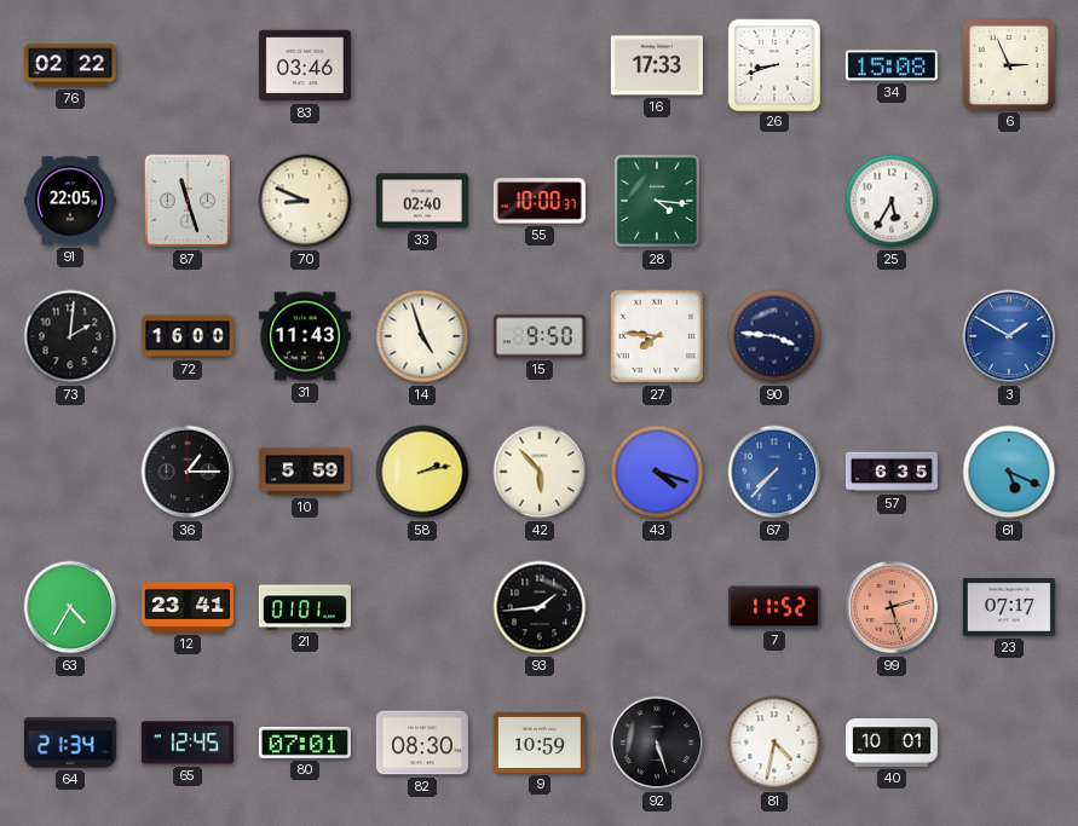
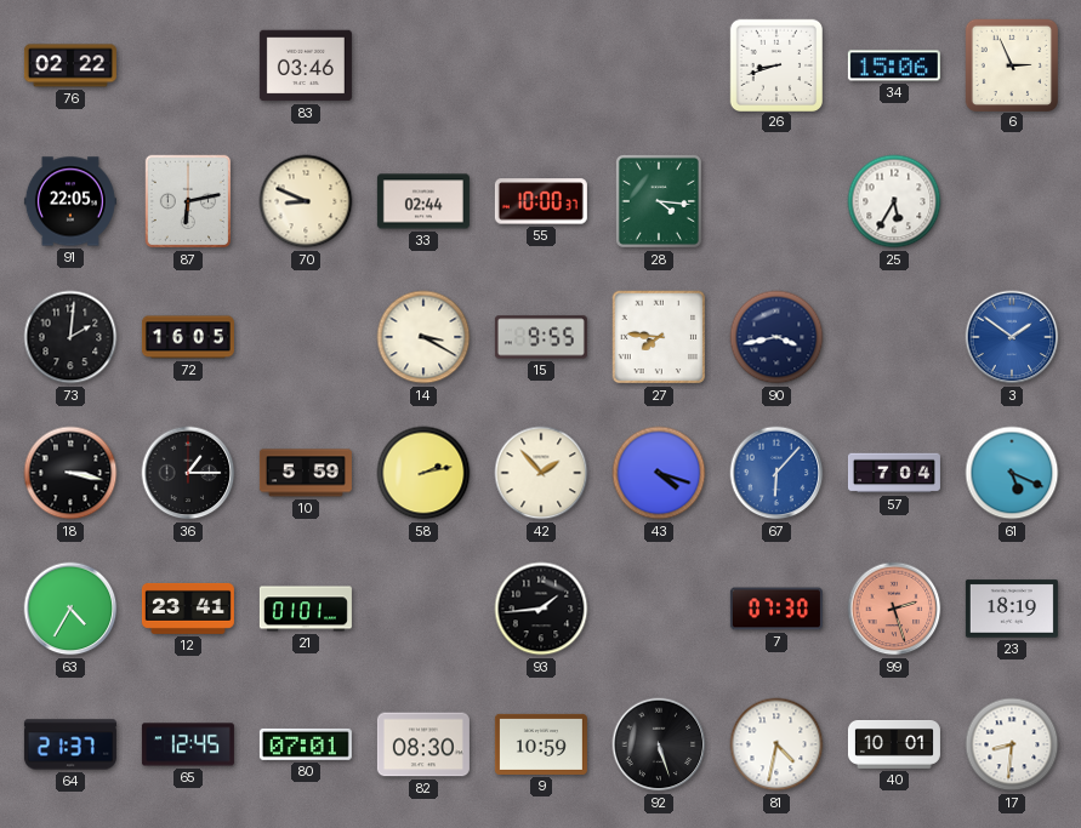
16: 17:33 -> none
34: 15:08 -> 15:06
87: 11:27 -> 6:13
33: 02:40 -> 02:44
72: 16:00 -> 16:05
31: 11:43 -> none
14: 4:57 -> 3:20
15: 9:50 -> 9:55
90: 3:46 -> 3:43
3: 1:50 -> 1:51
18: none -> 3:17
42: 5:53 -> 1:53
67: 7:37 -> 6:07
57: 6:35 -> 7:04
7: 11:52 -> 07:30
23: 07:17 -> 18:19
64: 21:34 -> 21:37
17: none -> 8:31
